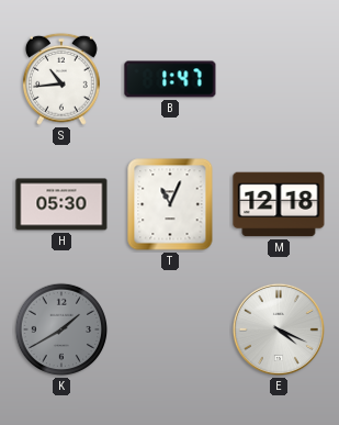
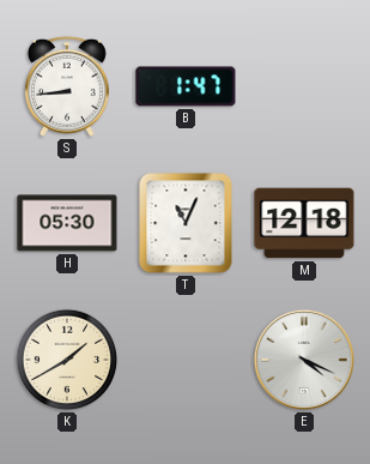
S: 10:44 -> 8:44
K dial: grey -> cream
